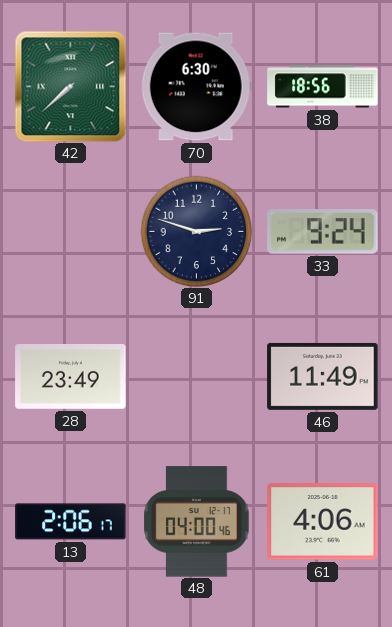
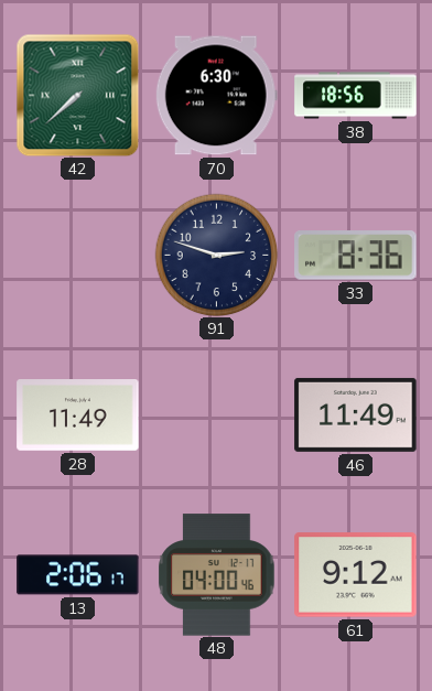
33: 9:24 -> 8:36
28: 23:49 -> 11:49
61: 4:06 -> 9:12
